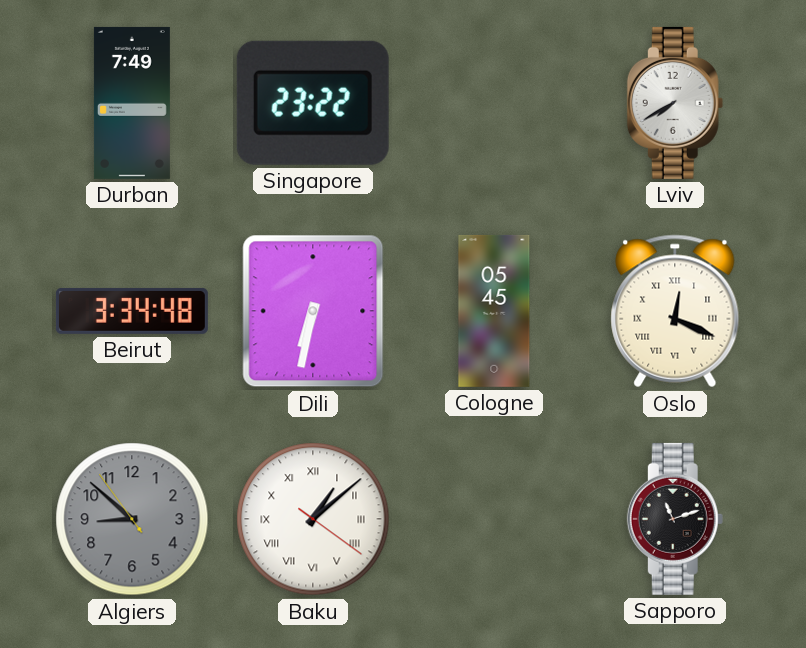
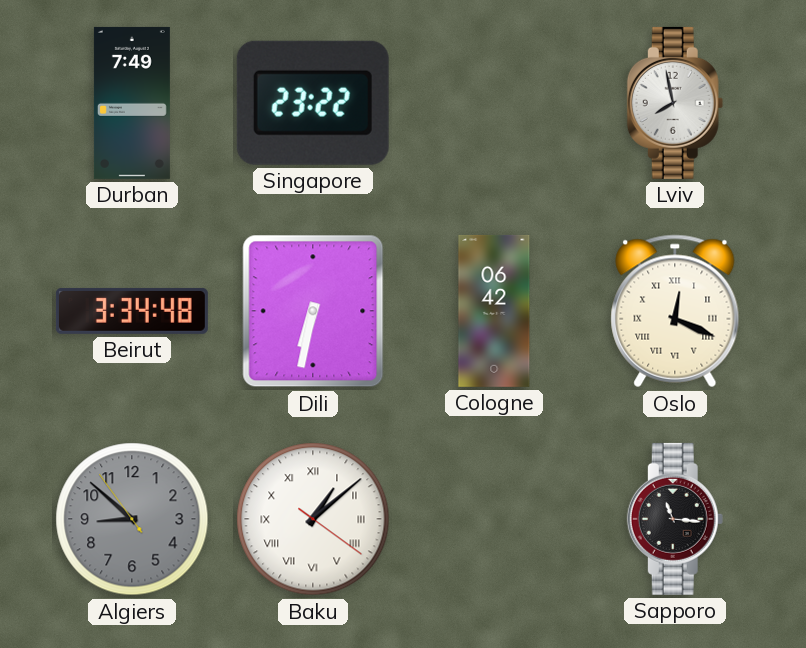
Lviv: 7:40 -> 7:58
Cologne: 05:45 -> 06:42
Sapporo: 11:12 -> 11:16
